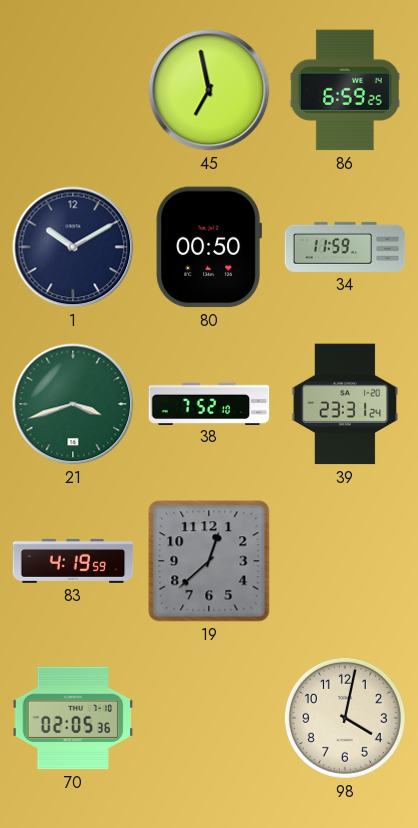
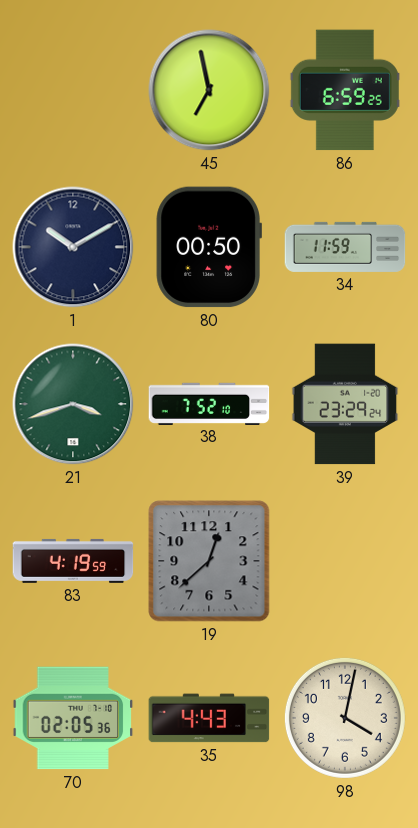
39: 23:31 -> 23:29
35: none -> 4:43
